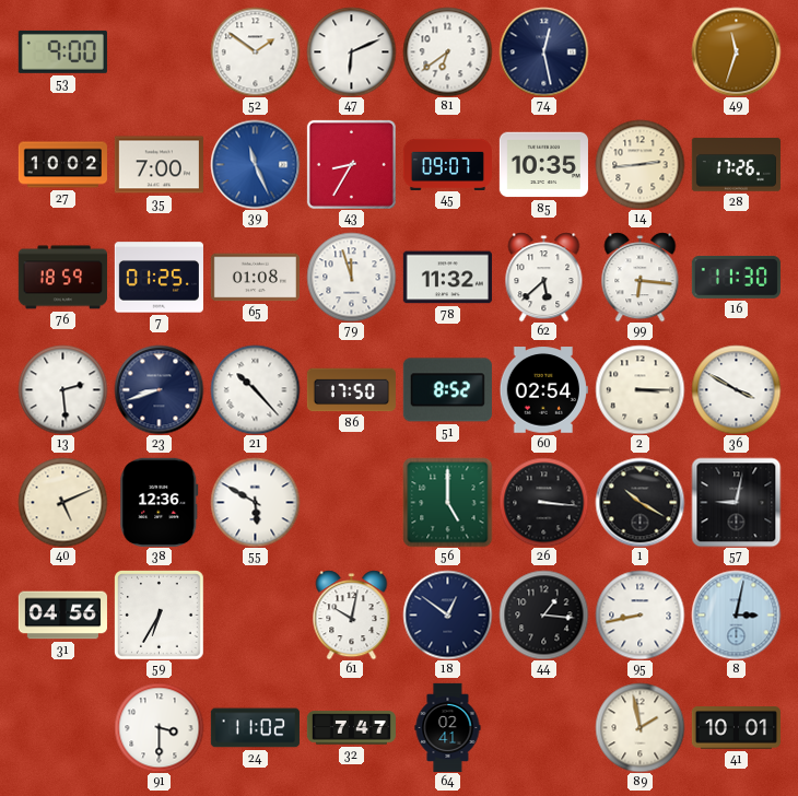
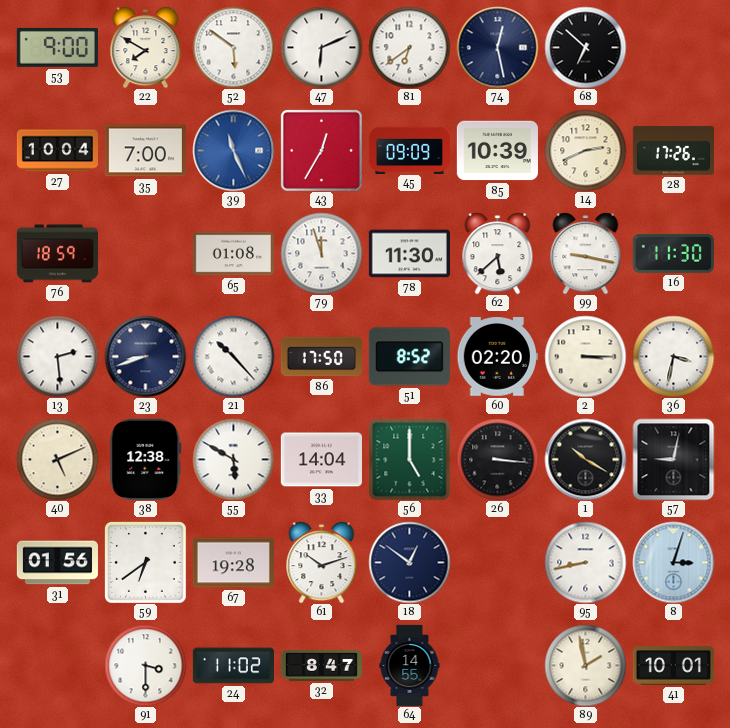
22: none -> 7:50
52: 1:51 -> 5:51
68: none -> 6:52
49: 11:33 -> none
27: 10:02 -> 10:04
43: 8:35 -> 12:35
45: 09:07 -> 09:09
85: 10:35 -> 10:39
14: 2:44 -> 2:41
7: 01:25 -> none
78: 11:32 -> 11:30
99: 6:16 -> 9:17
60: 02:54 -> 02:20
36: 3:50 -> 3:32
38: 12:36 -> 12:38
33: none -> 14:04
31: 04:56 -> 01:56
59: 6:35 -> 6:39
67: none -> 19:28
61: 10:02 -> 10:12
44: 1:16 -> none
8: 3:02 -> 3:03
32: 7:47 -> 8:47
64: 02:41 -> 14:55
